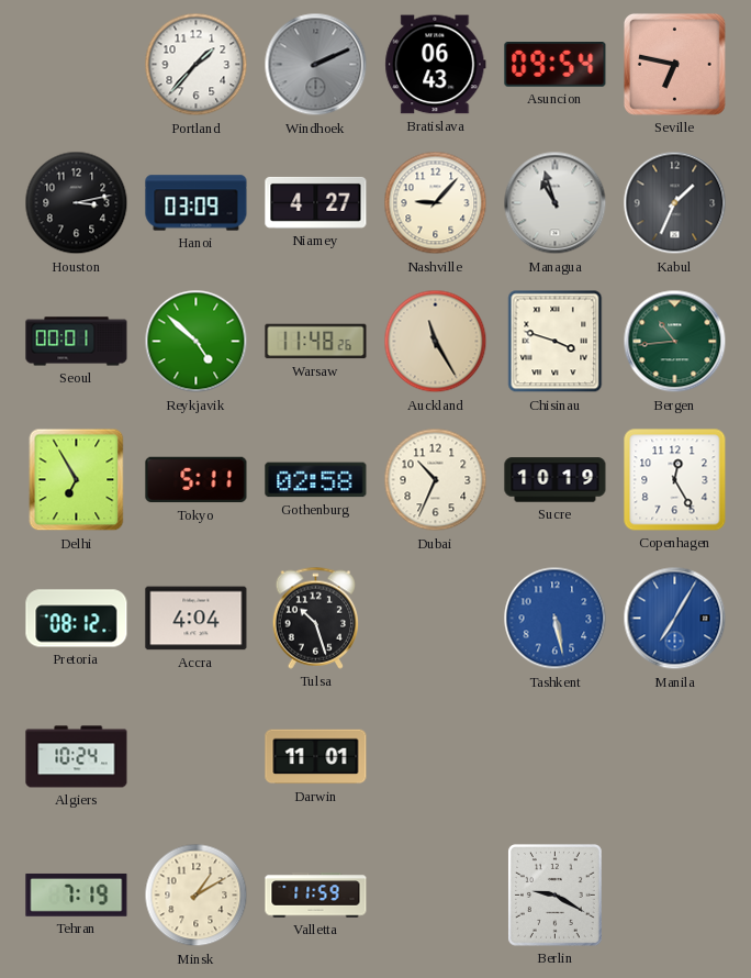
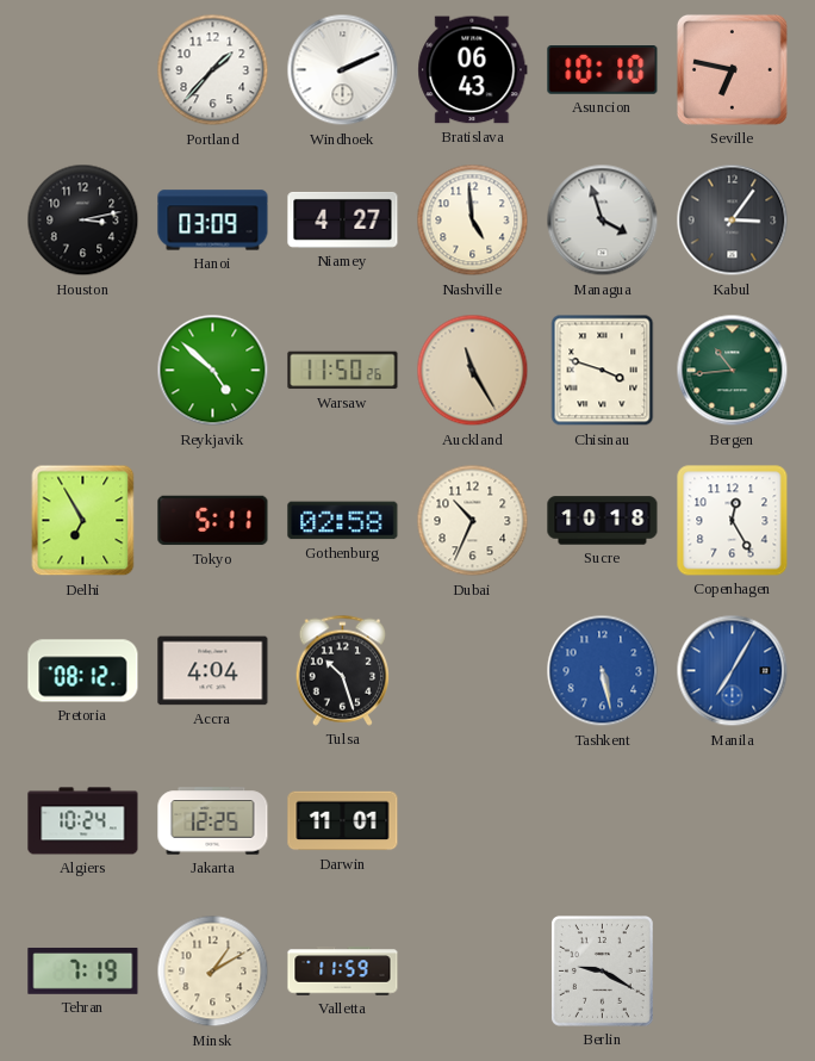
Windhoek dial: grey -> white
Asuncion: 09:54 -> 10:10
Nashville: 9:07 -> 4:59
Managua: 10:57 -> 3:57
Kabul: 1:34 -> 3:06
Seoul: 00:01 -> none
Warsaw: 11:48 -> 11:50
Sucre: 10:19 -> 10:18
Jakarta: none -> 12:25
